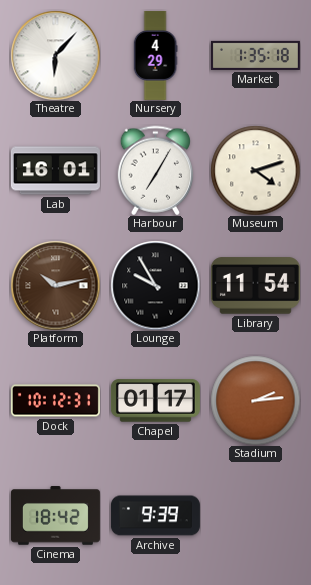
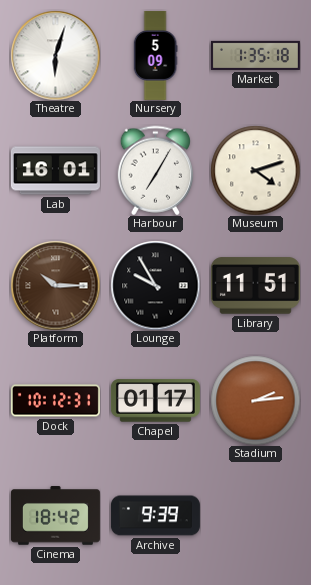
Theatre: 6:07 -> 6:03
Nursery: 4:29 -> 5:09
Platform: 10:13 -> 10:15
Library: 11:54 -> 11:51
